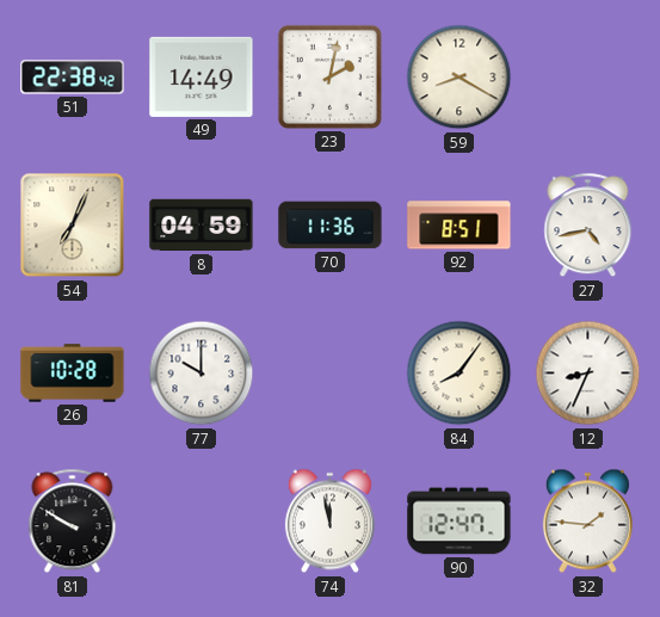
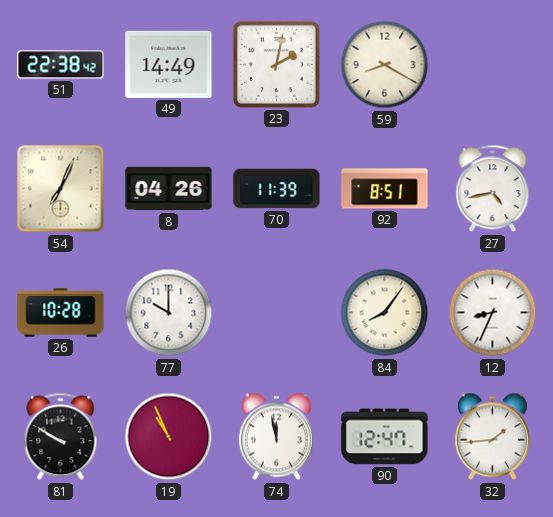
8: 04:59 -> 04:26
70: 11:36 -> 11:39
19: none -> 10:56
32: 1:46 -> 1:44
